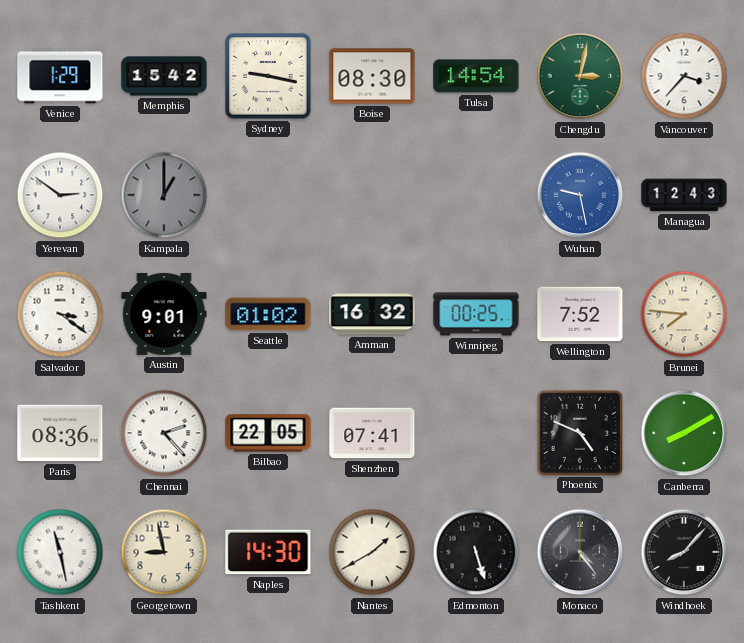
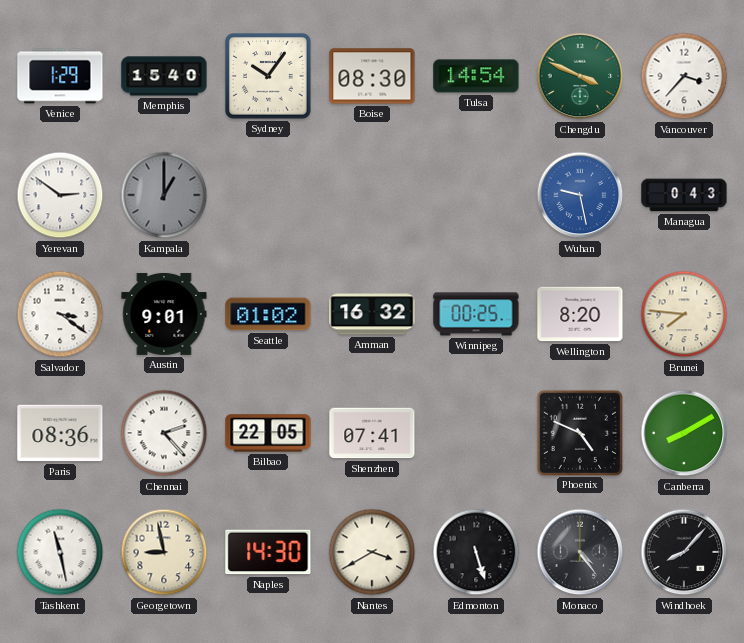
Memphis: 15:42 -> 15:40
Sydney: 9:17 -> 10:06
Chengdu: 3:02 -> 3:49
Managua: 12:43 -> 0:43
Wellington: 7:52 -> 8:20
Nantes: 1:40 -> 3:40
